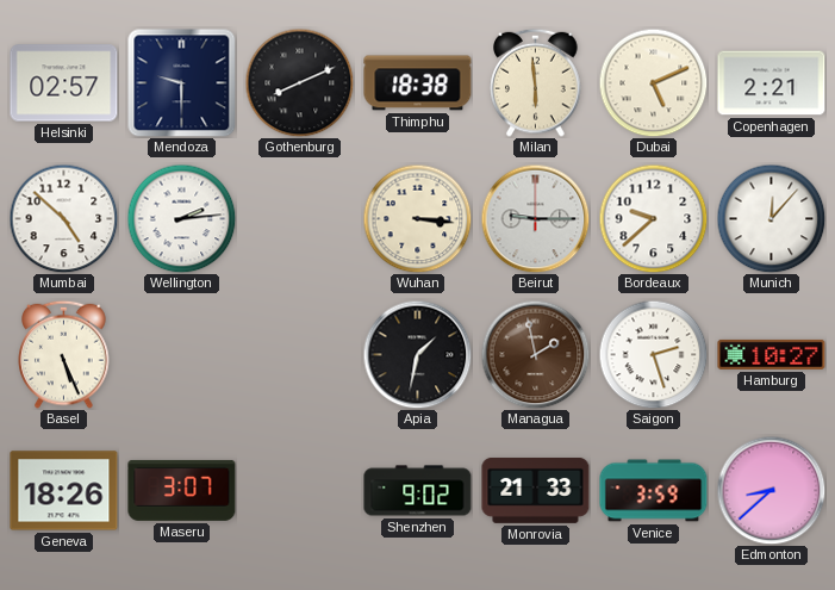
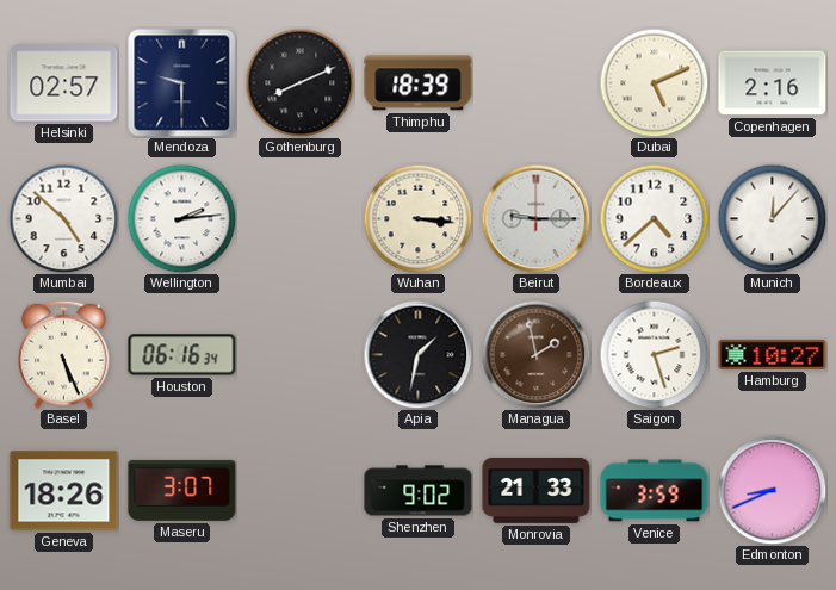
Thimphu: 18:38 -> 18:39
Milan: 5:59 -> none
Copenhagen: 2:21 -> 2:16
Bordeaux: 9:38 -> 4:38
Houston: none -> 06:16
Edmonton: 8:38 -> 8:41
